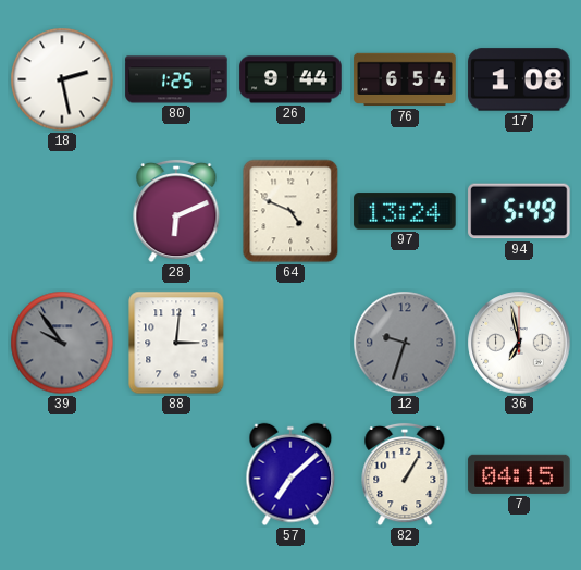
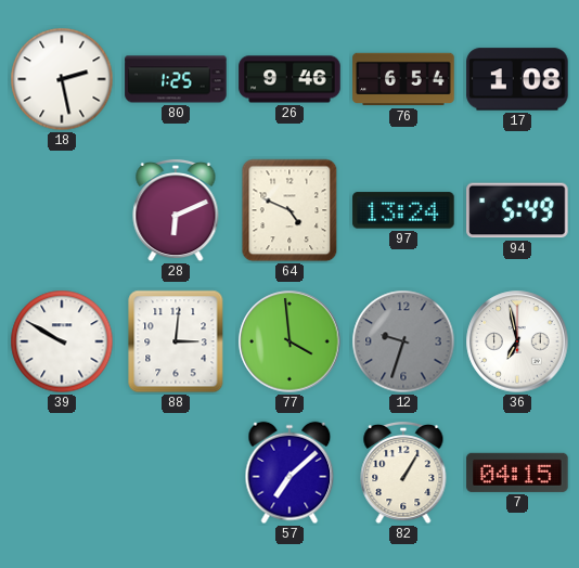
26: 9:44 -> 9:46
39: 9:54 -> 9:50
39 dial: grey -> white
77: none -> 3:59
